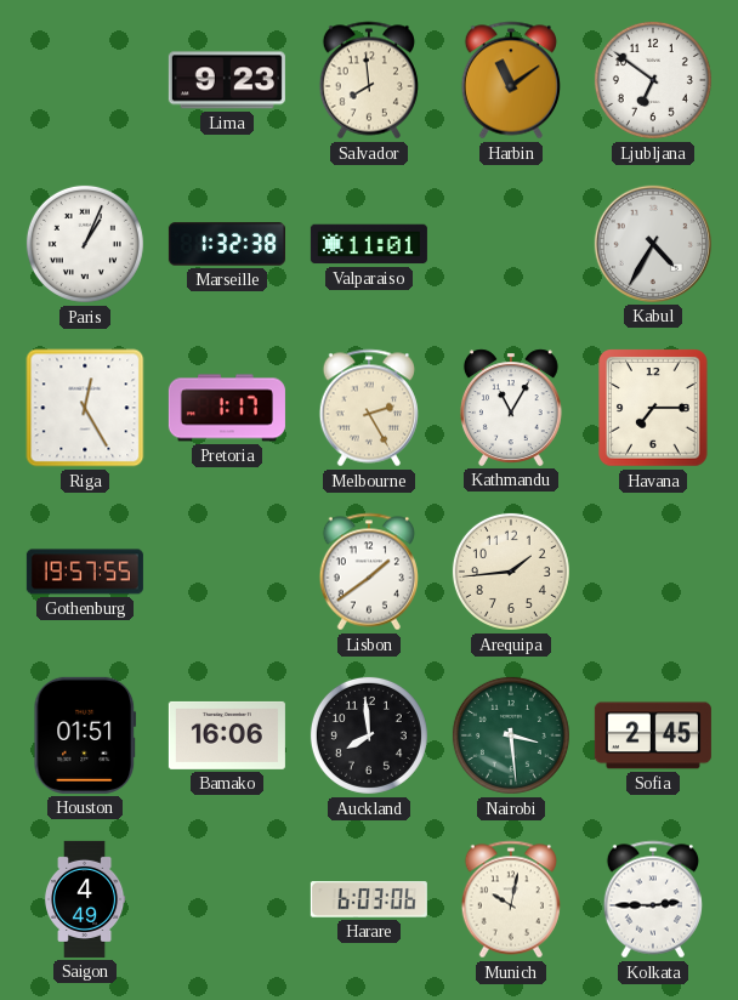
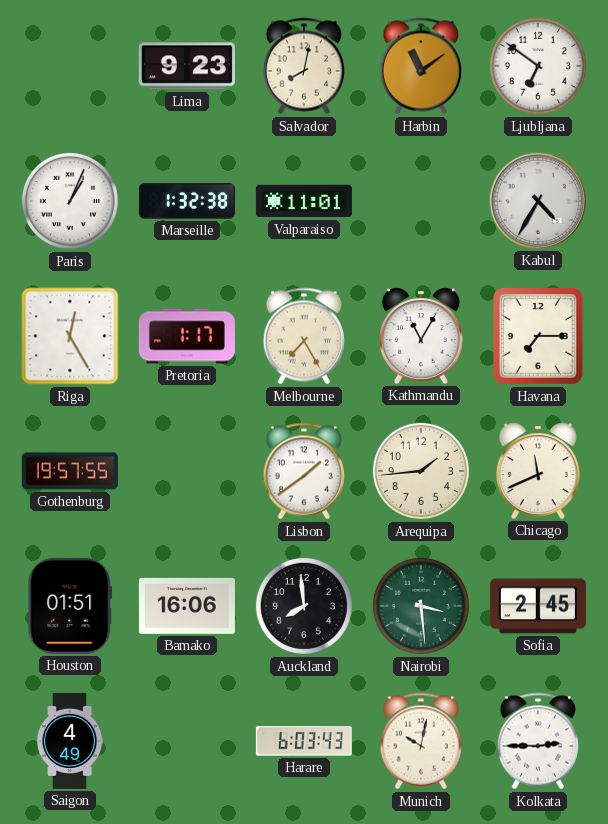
Salvador: 7:59 -> 8:02
Melbourne: 2:25 -> 7:25
Chicago: none -> 11:41
Harare: 6:03:06 -> 6:03:43
